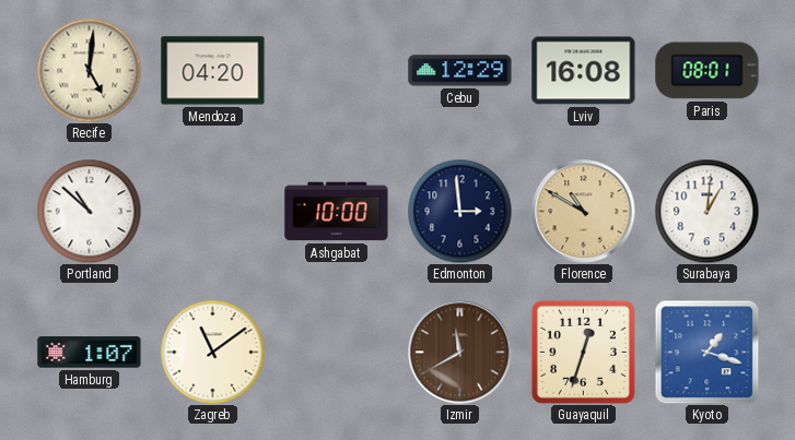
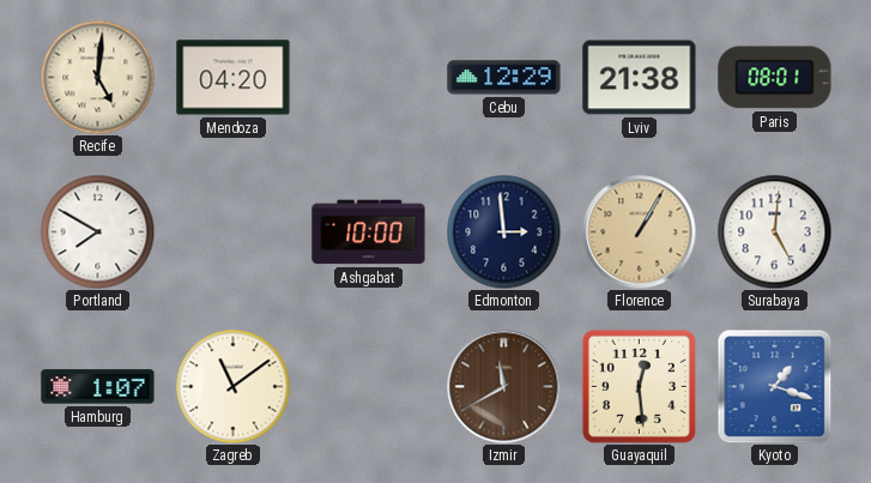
Lviv: 16:08 -> 21:38
Portland: 10:52 -> 7:50
Florence: 10:50 -> 1:05
Surabaya: 1:01 -> 5:01
Guayaquil: 12:33 -> 12:29
